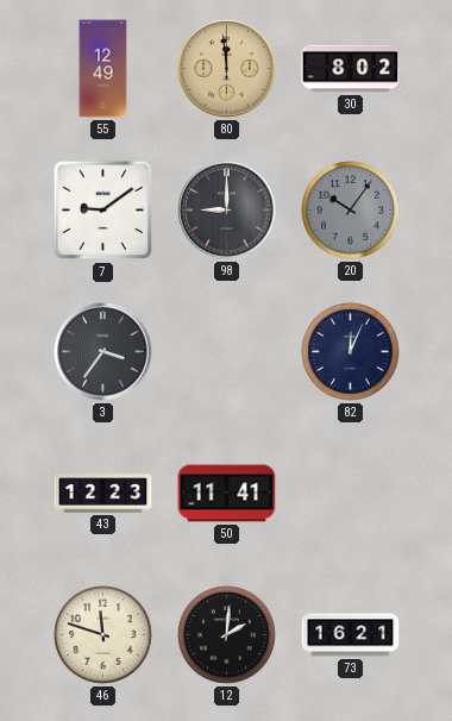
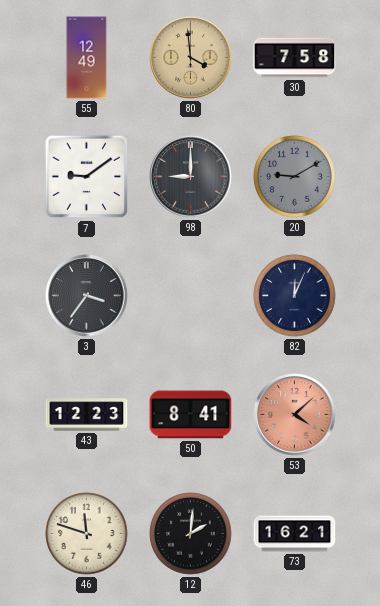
80: 11:59 -> 3:59
30: 8:02 -> 7:58
20: 10:06 -> 9:10
50: 11:41 -> 8:41
53: none -> 4:08
